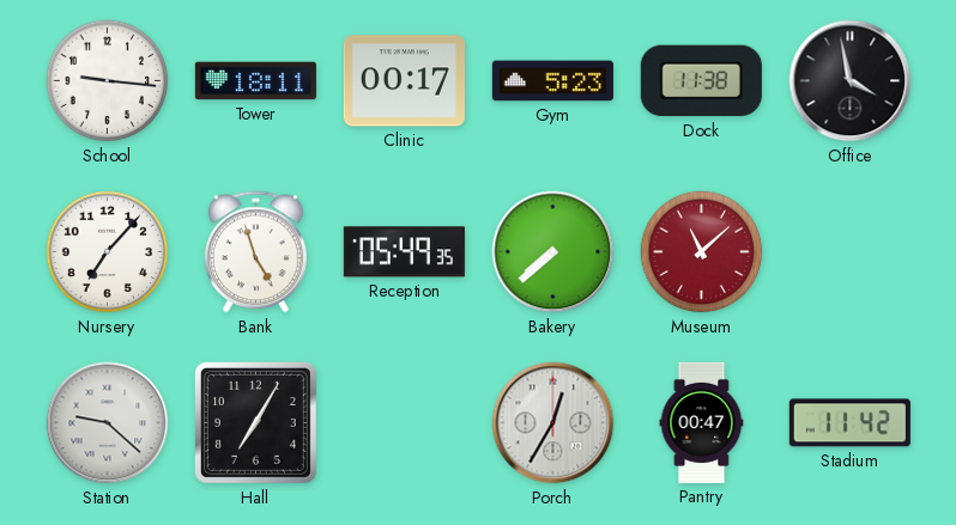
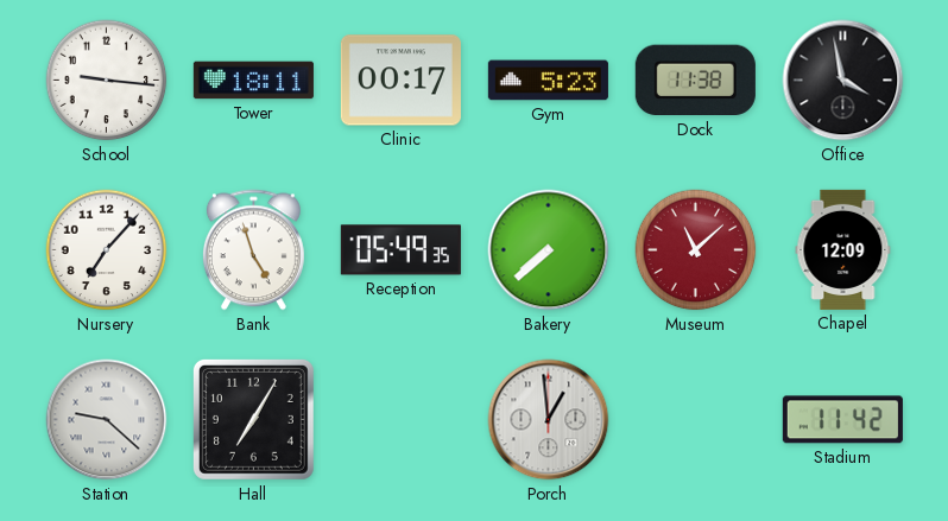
Chapel: none -> 12:09
Porch: 12:35 -> 12:59
Pantry: 00:47 -> none
